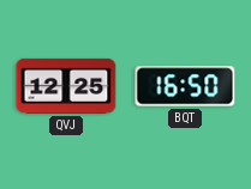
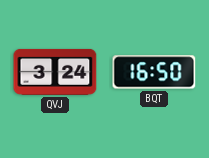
QVJ: 12:25 -> 3:24
